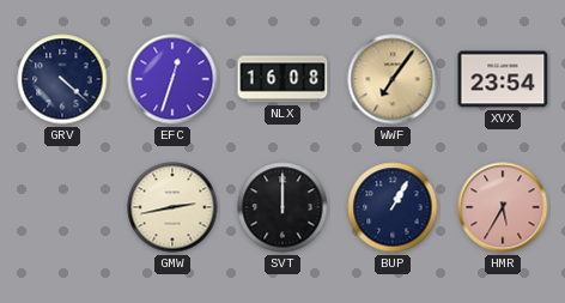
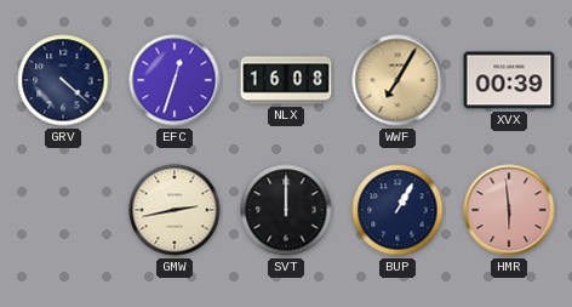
WWF: 7:06 -> 7:05
XVX: 23:54 -> 00:39
HMR: 5:35 -> 5:59
